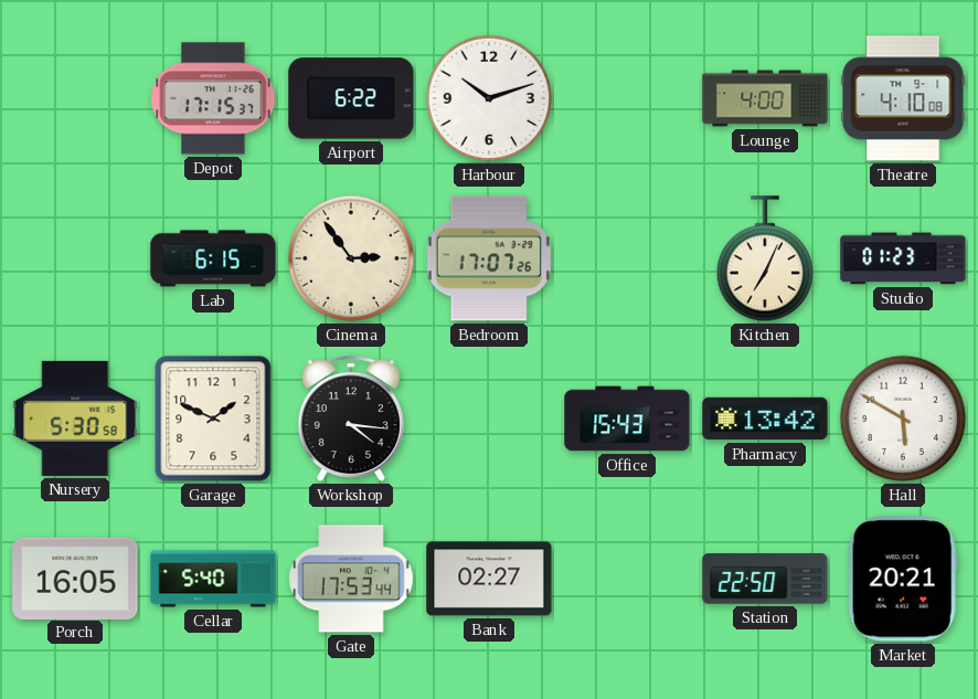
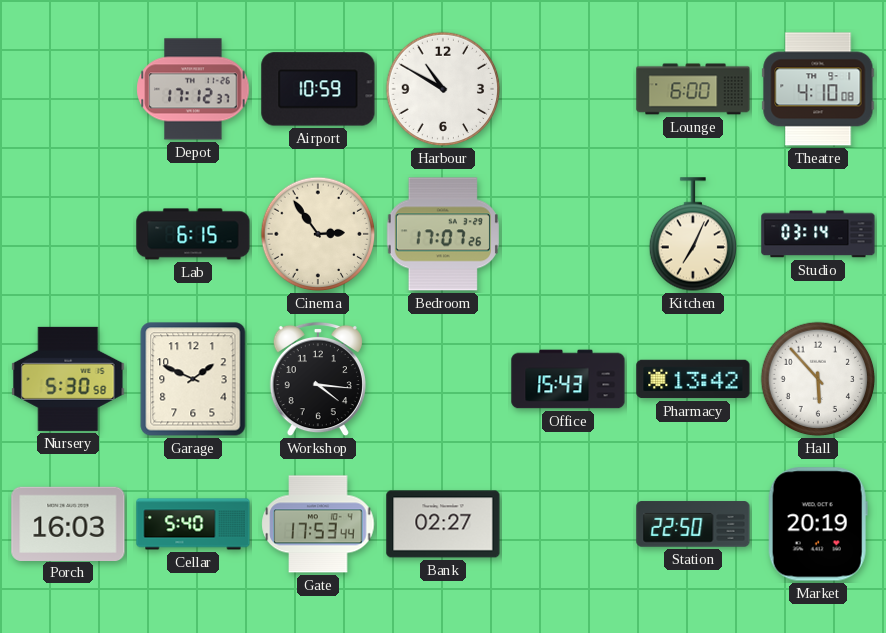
Depot: 17:15 -> 17:12
Airport: 6:22 -> 10:59
Harbour: 10:12 -> 10:50
Lounge: 4:00 -> 6:00
Studio: 01:23 -> 03:14
Hall: 5:50 -> 5:53
Porch: 16:05 -> 16:03
Market: 20:21 -> 20:19
